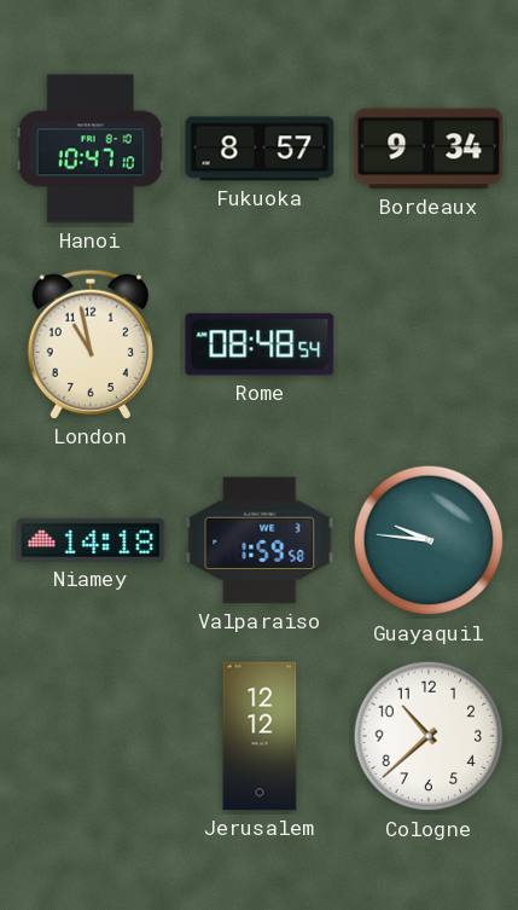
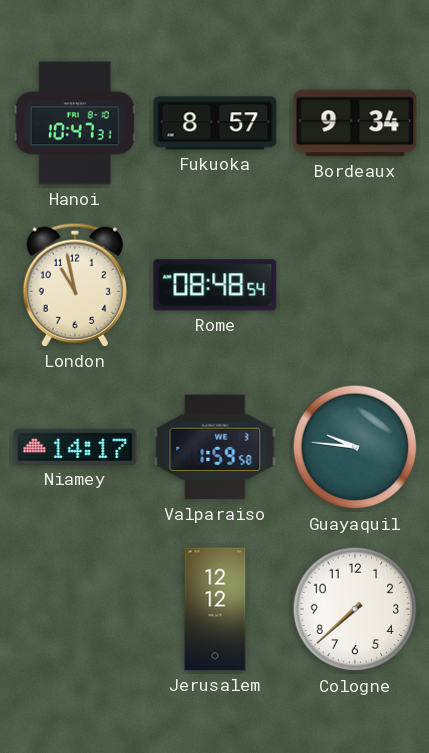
Hanoi: 10:47:10 -> 10:47:31
Niamey: 14:18 -> 14:17
Cologne: 10:38 -> 7:38
